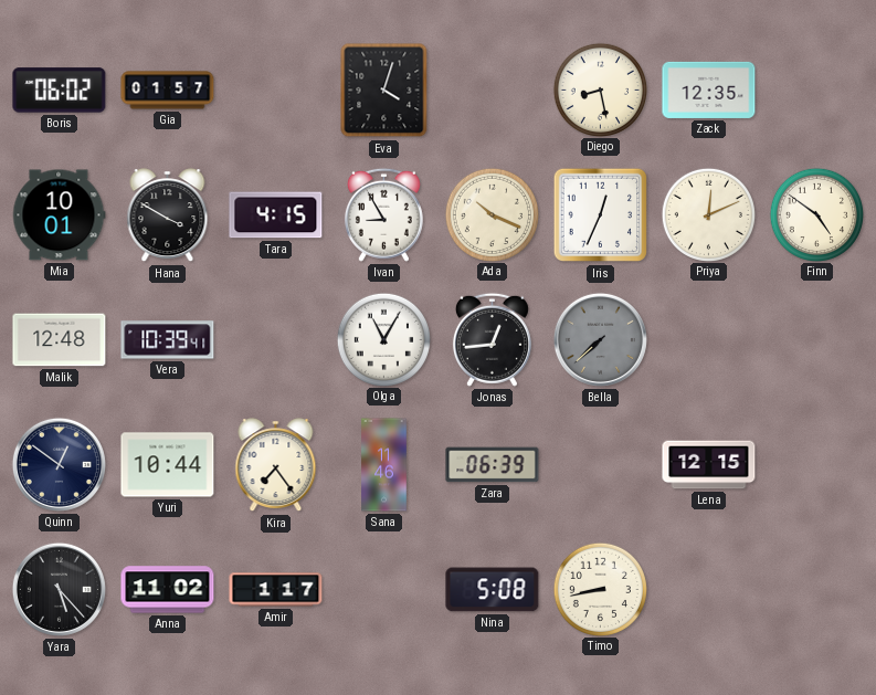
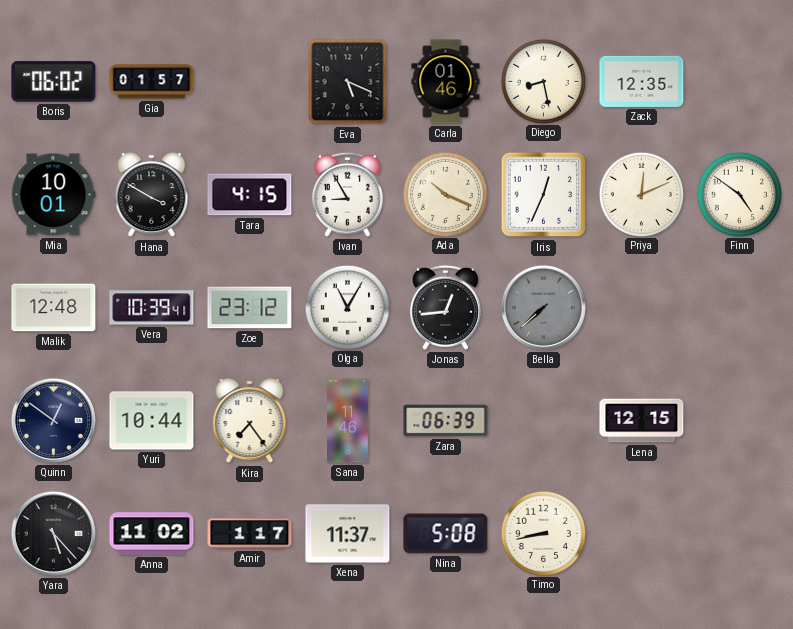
Eva: 4:03 -> 5:19
Carla: none -> 01:46
Zoe: none -> 23:12
Xena: none -> 11:37
